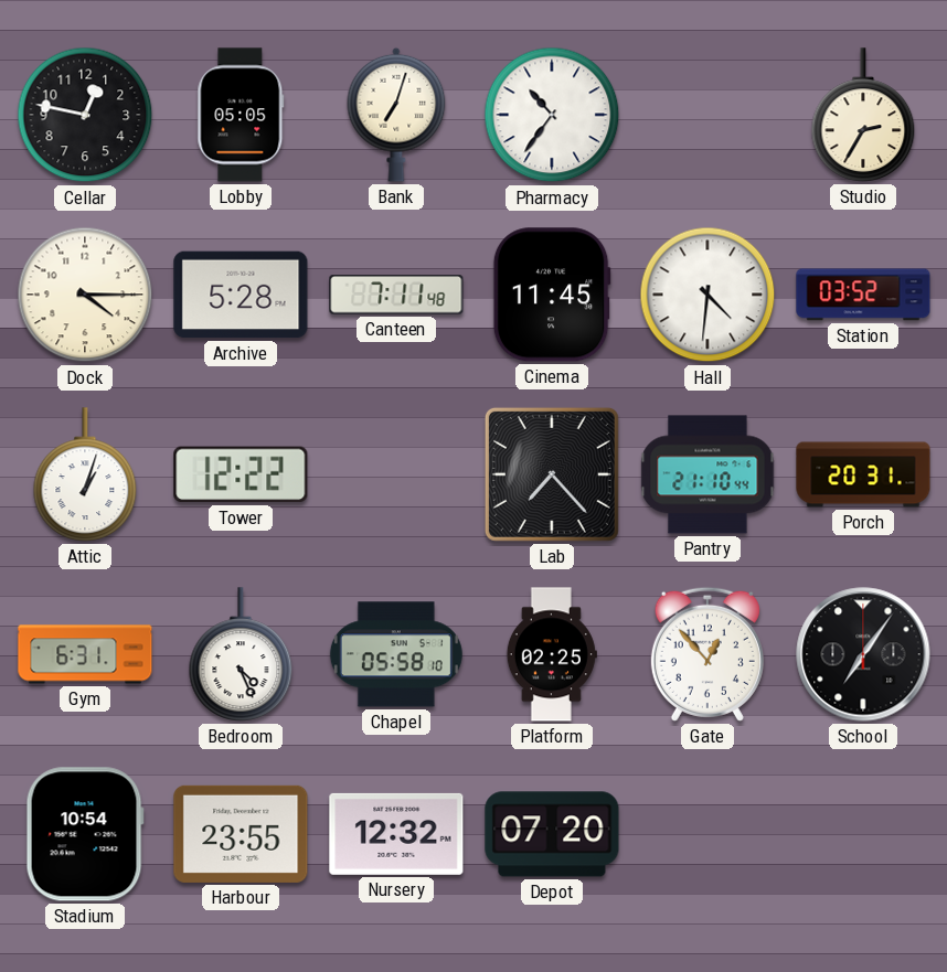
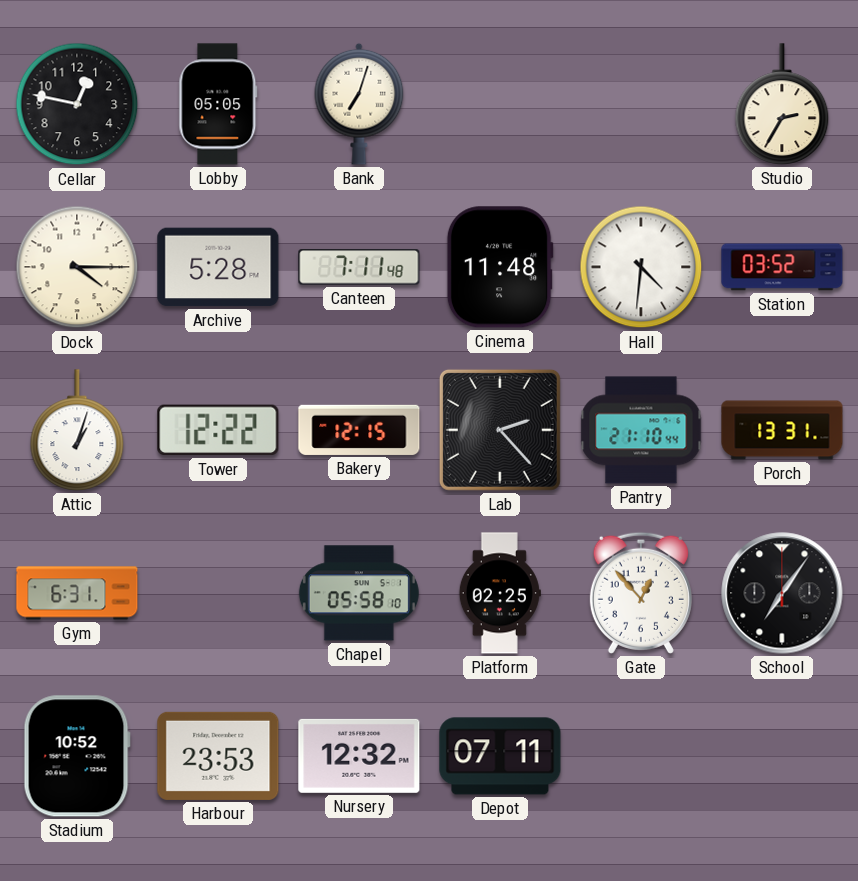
Pharmacy: 10:36 -> none
Cinema: 11:45 -> 11:48
Bakery: none -> 12:15
Lab: 7:23 -> 2:23
Porch: 20:31 -> 13:31
Bedroom: 4:26 -> none
Stadium: 10:54 -> 10:52
Harbour: 23:55 -> 23:53
Depot: 07:20 -> 07:11
